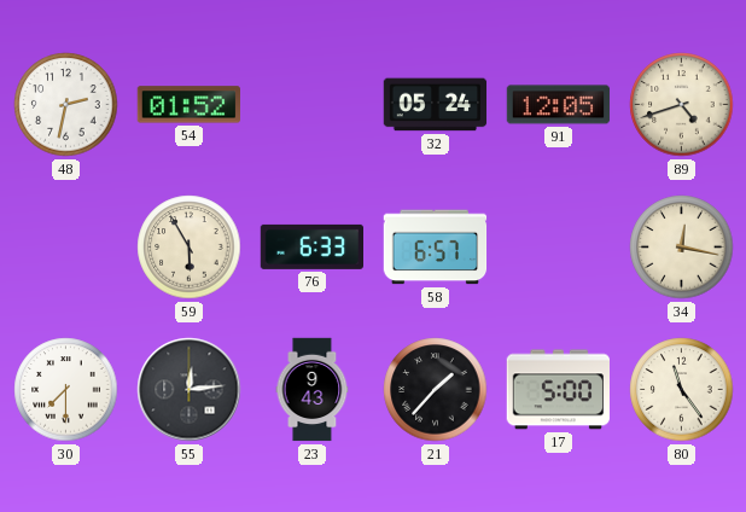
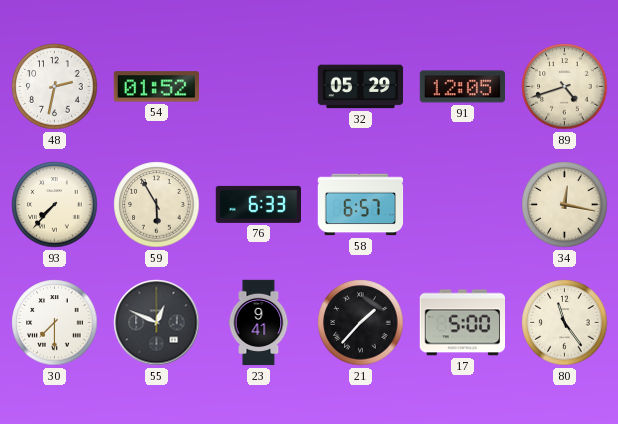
32: 05:24 -> 05:29
93: none -> 7:37
55: 12:14 -> 12:49
23: 9:43 -> 9:41
